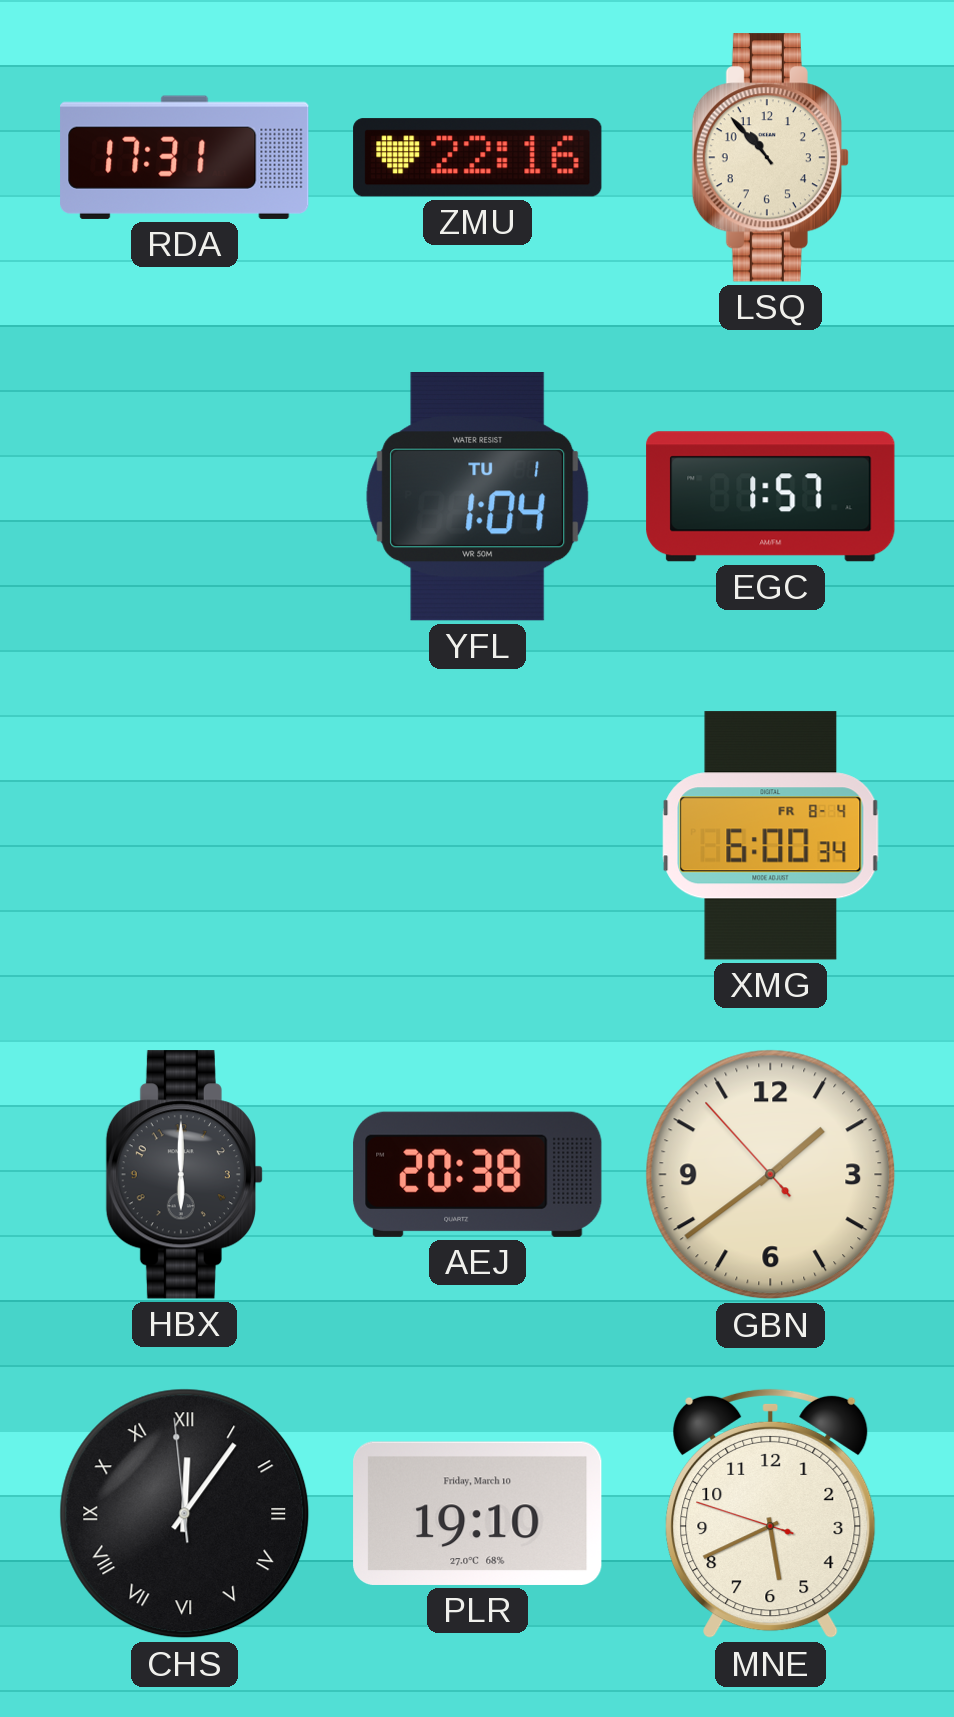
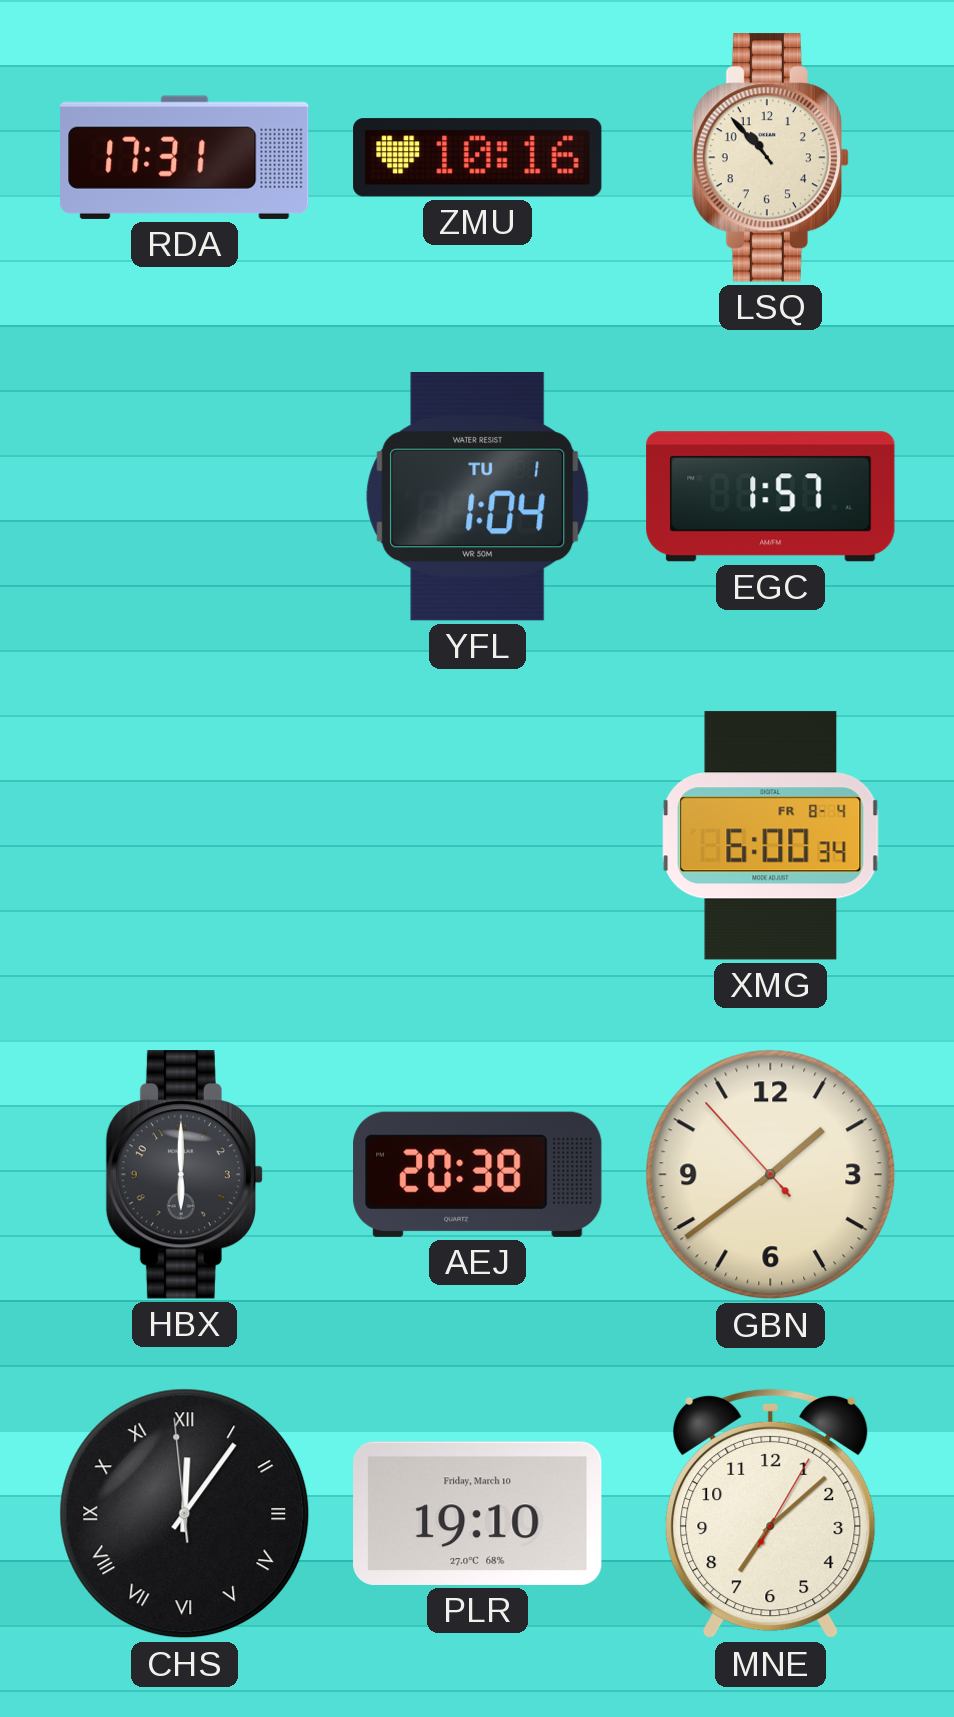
ZMU: 22:16 -> 10:16
MNE: 5:40 -> 7:08
